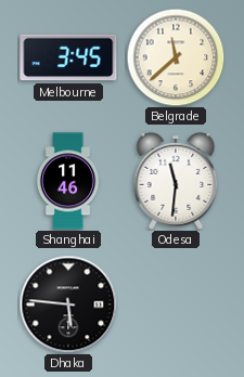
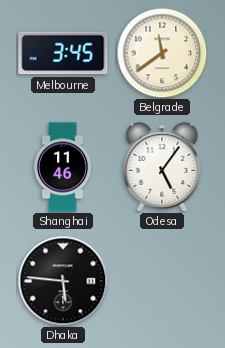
Belgrade: 11:38 -> 11:39
Odesa: 11:31 -> 5:06
